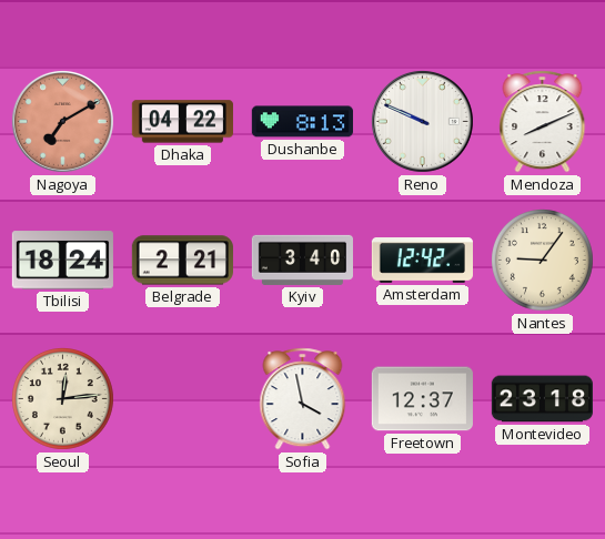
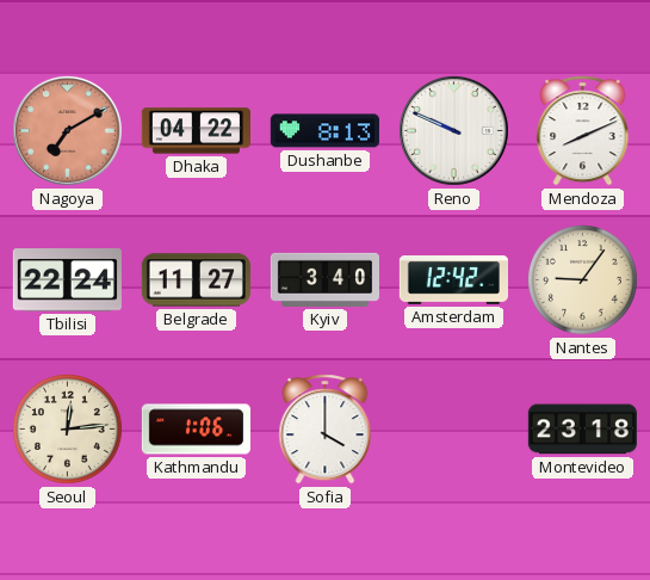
Tbilisi: 18:24 -> 22:24
Belgrade: 2:21 -> 11:27
Kathmandu: none -> 1:06
Sofia: 3:58 -> 4:00
Freetown: 12:37 -> none
